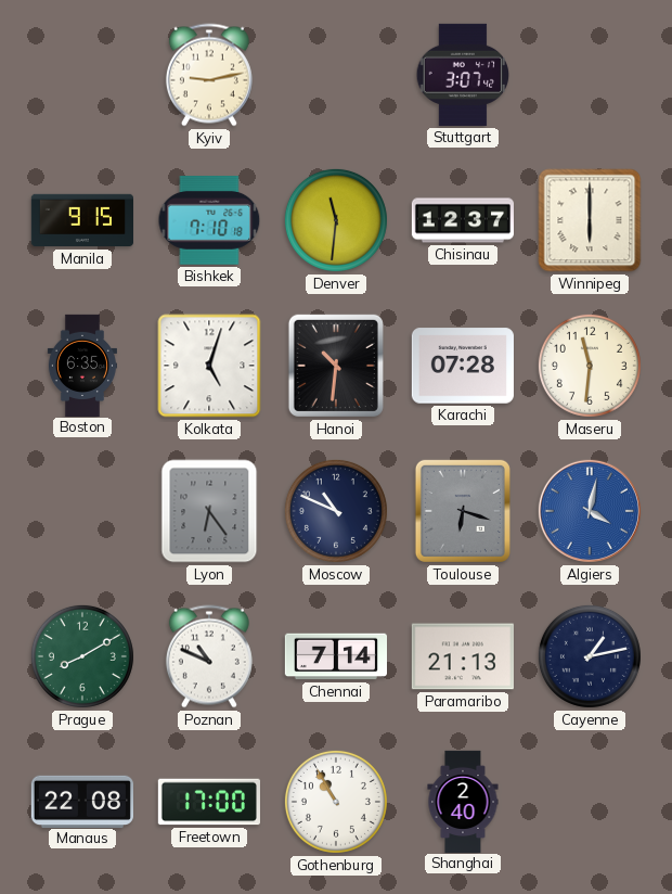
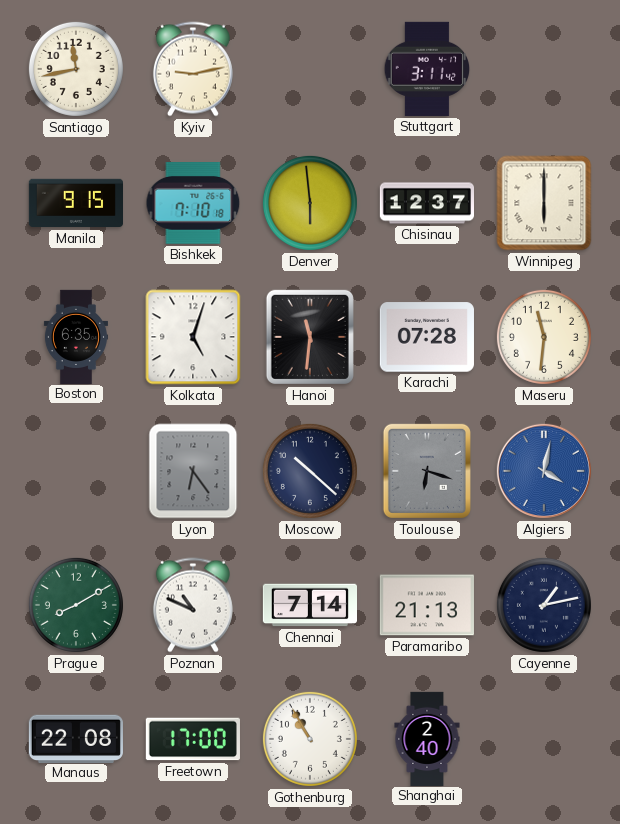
Santiago: none -> 11:43
Stuttgart: 3:07 -> 3:11
Denver: 11:31 -> 5:59
Hanoi: 10:31 -> 11:31
Moscow: 10:49 -> 10:22
